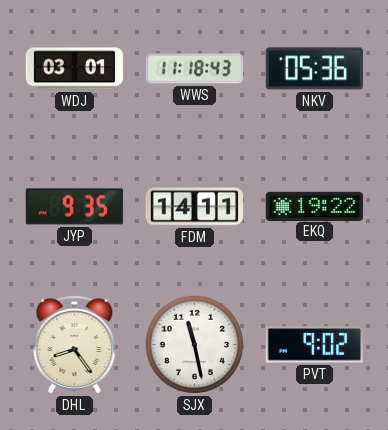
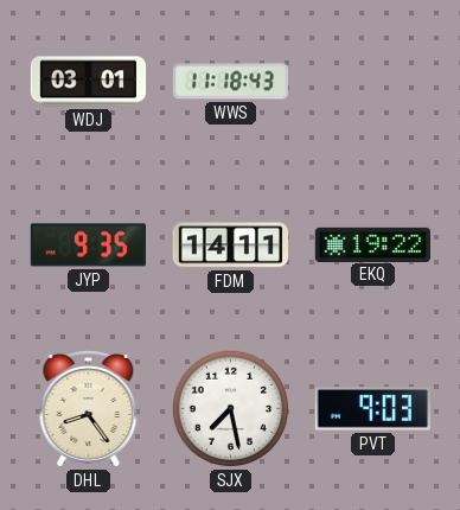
NKV: 05:36 -> none
SJX: 11:28 -> 7:28
PVT: 9:02 -> 9:03
